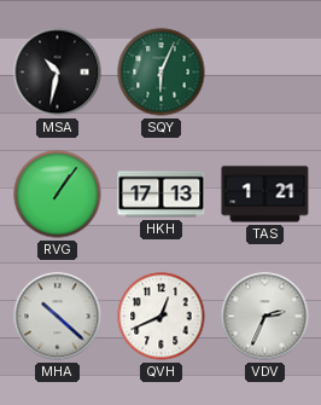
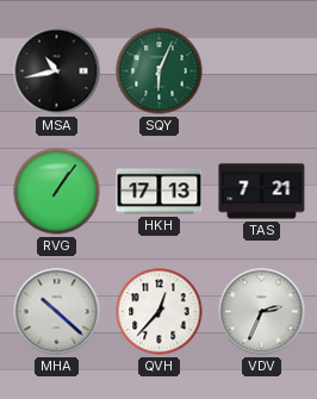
MSA: 10:32 -> 10:43
TAS: 1:21 -> 7:21
QVH: 12:41 -> 12:37
